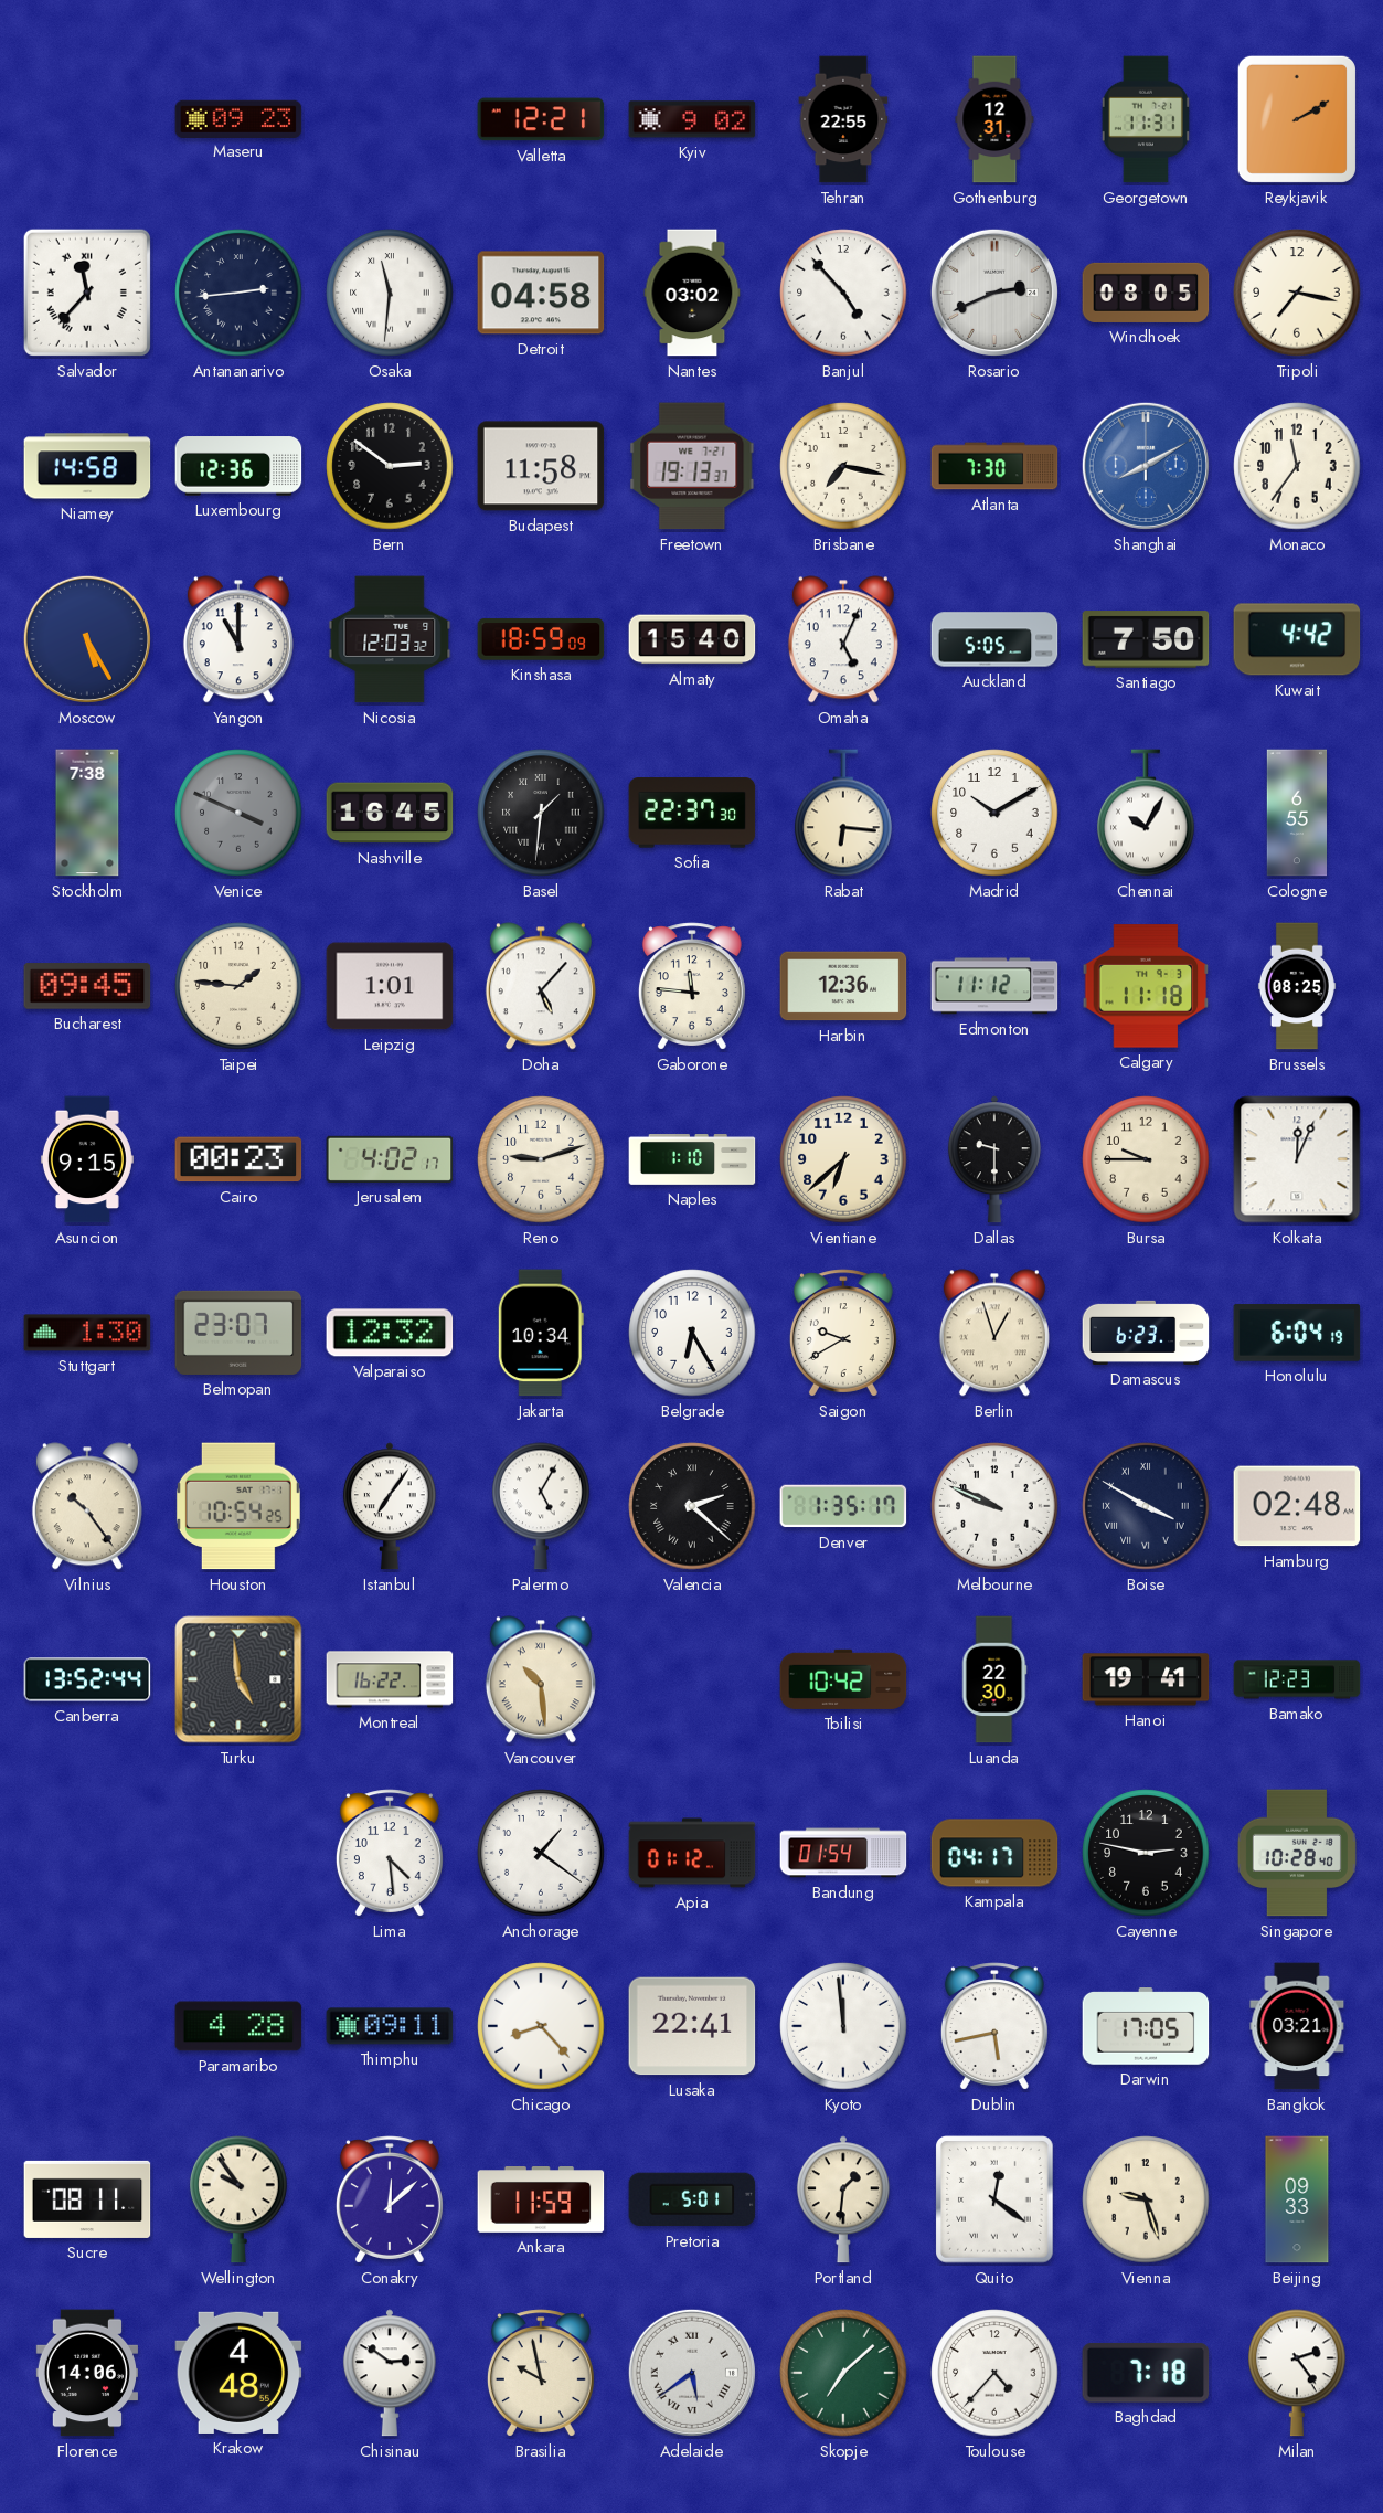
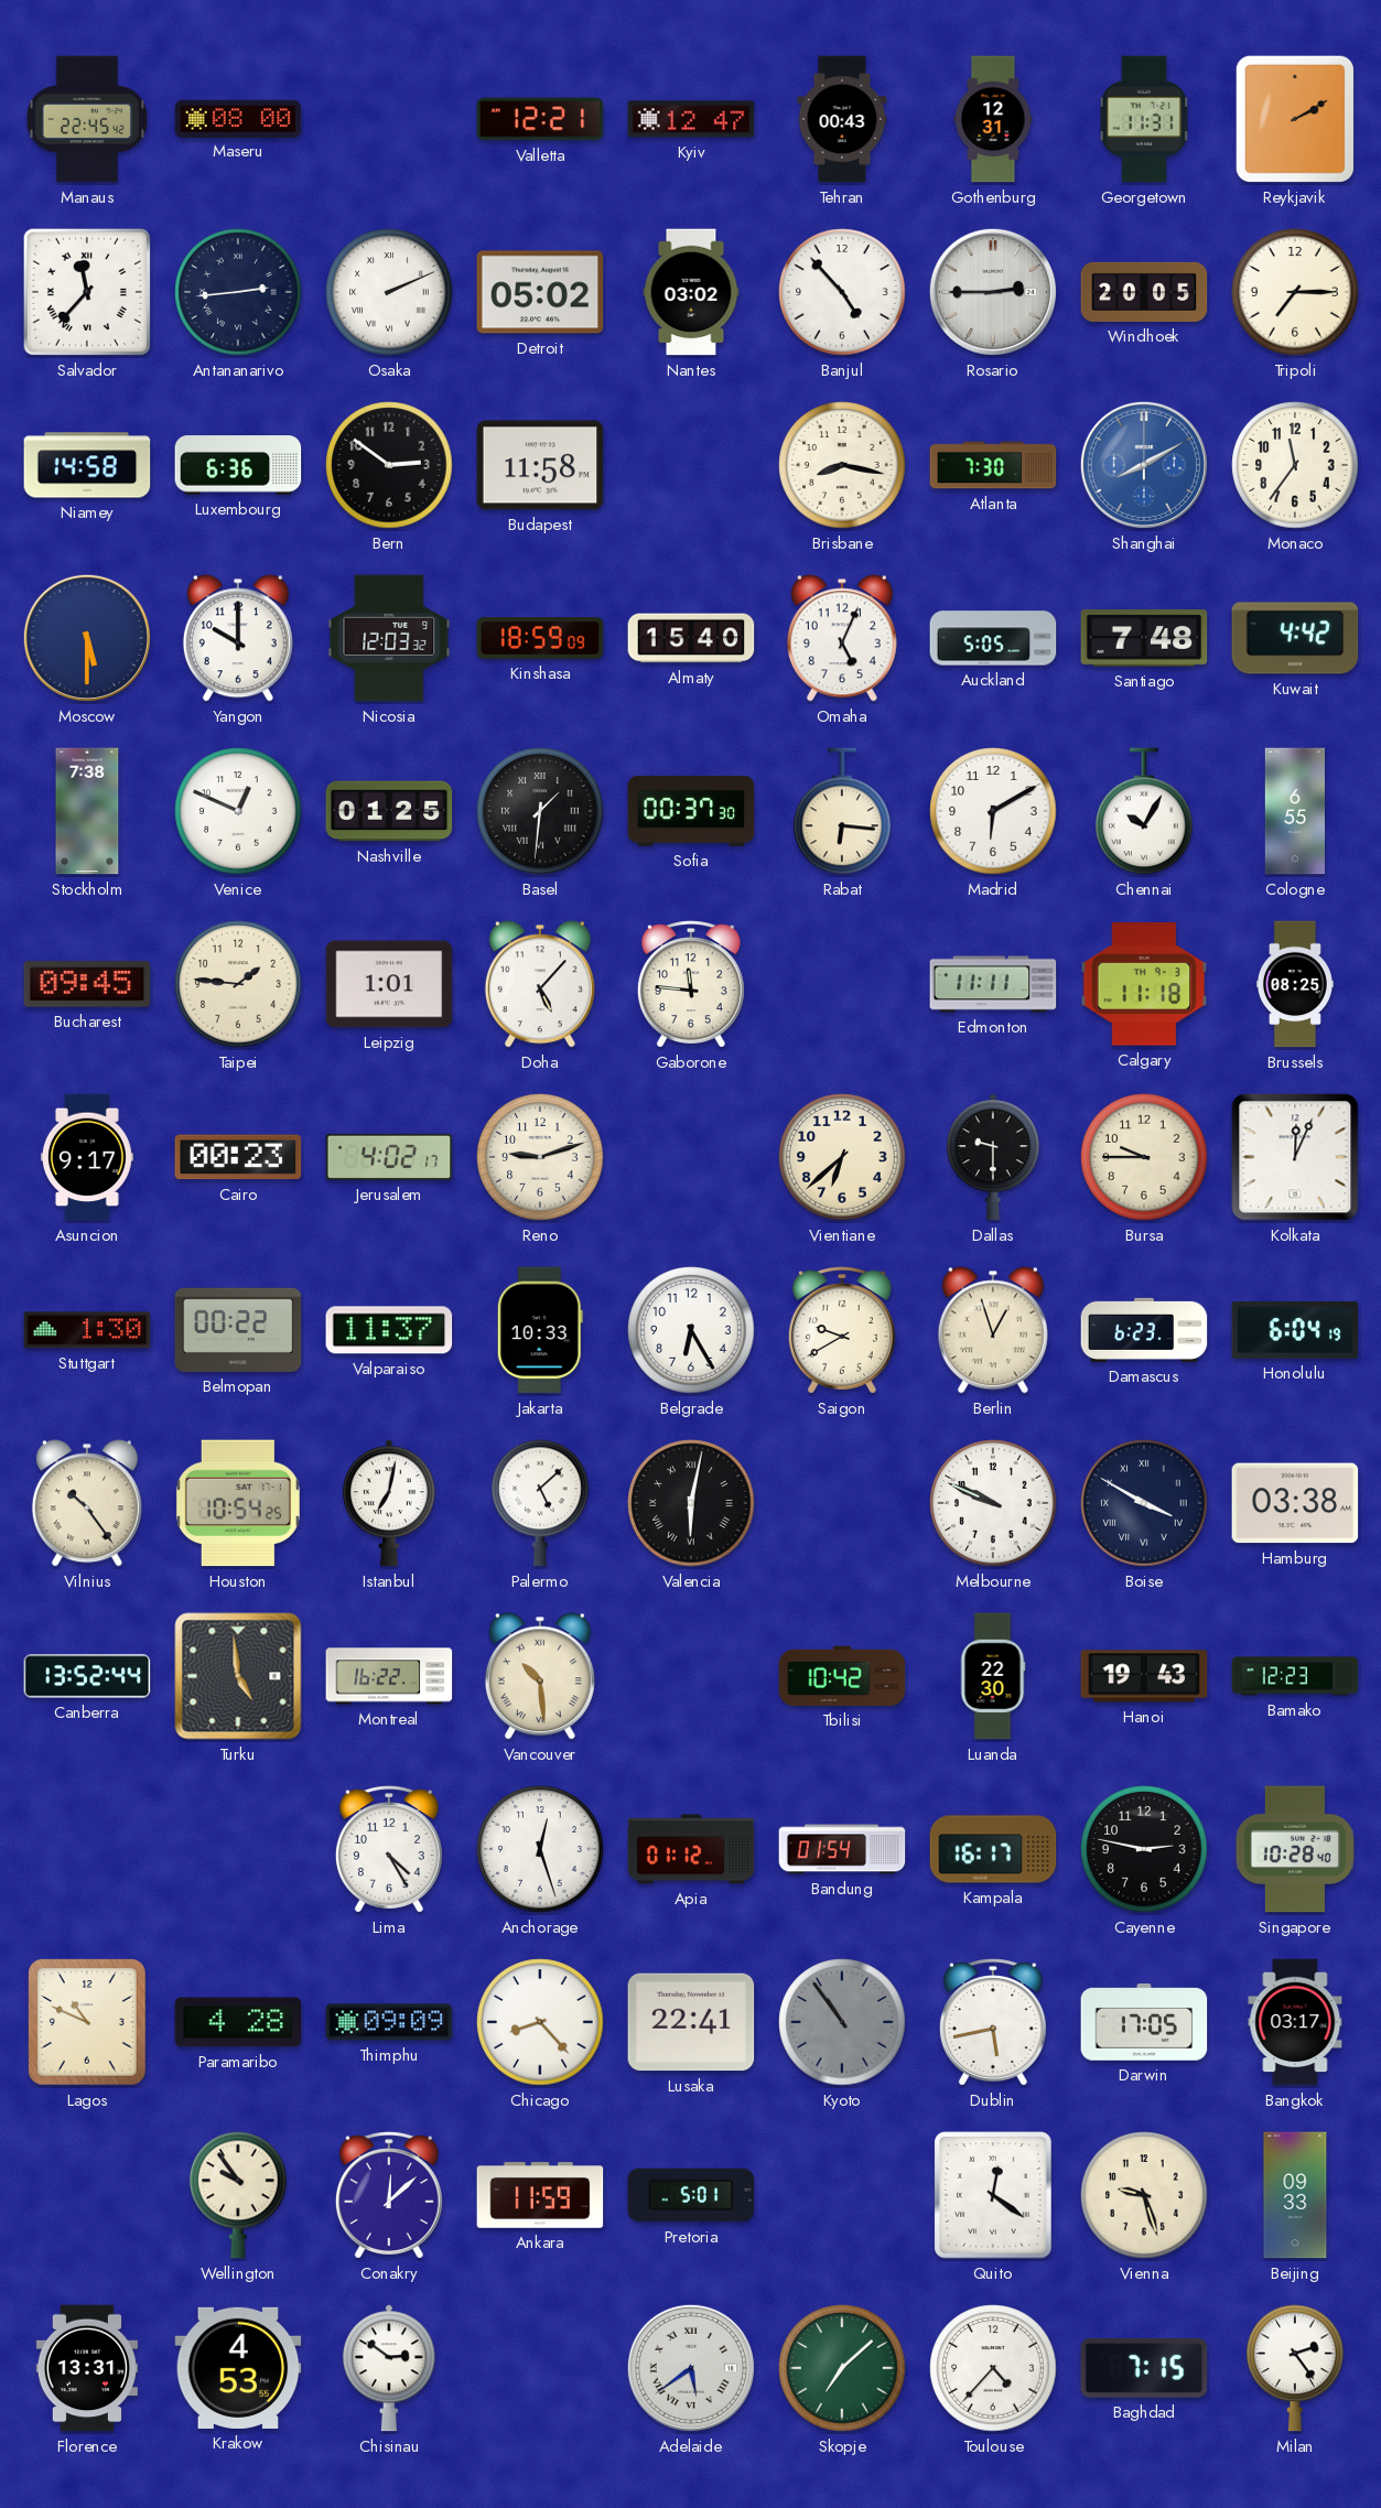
Manaus: none -> 22:45
Maseru: 09:23 -> 08:00
Kyiv: 9:02 -> 12:47
Tehran: 22:55 -> 00:43
Osaka: 11:31 -> 2:11
Detroit: 04:58 -> 05:02
Rosario: 2:41 -> 2:45
Windhoek: 08:05 -> 20:05
Tripoli: 7:17 -> 7:15
Luxembourg: 12:36 -> 6:36
Freetown: 19:13 -> none
Brisbane: 7:17 -> 8:17
Moscow: 5:25 -> 5:30
Yangon: 11:00 -> 10:00
Santiago: 7:50 -> 7:48
Venice: 3:49 -> 12:49
Venice dial: grey -> white
Nashville: 16:45 -> 01:25
Sofia: 22:37 -> 00:37
Madrid: 10:10 -> 6:10
Harbin: 12:36 -> none
Edmonton: 11:12 -> 11:11
Asuncion: 9:15 -> 9:17
Naples: 1:10 -> none
Belmopan: 23:07 -> 00:22
Valparaiso: 12:32 -> 11:37
Jakarta: 10:34 -> 10:33
Istanbul: 7:06 -> 7:02
Palermo: 5:05 -> 5:08
Valencia: 2:22 -> 6:02
Denver: 1:35 -> none
Hamburg: 02:48 -> 03:38
Hanoi: 19:41 -> 19:43
Lima: 4:29 -> 4:25
Anchorage: 1:21 -> 12:27
Kampala: 04:17 -> 16:17
Lagos: none -> 10:49
Thimphu: 09:11 -> 09:09
Kyoto: 11:59 -> 10:54
Kyoto dial: white -> grey
Bangkok: 03:21 -> 03:17
Sucre: 08:11 -> none
Portland: 1:31 -> none
Florence: 14:06 -> 13:31
Krakow: 4:48 -> 4:53
Brasilia: 9:58 -> none
Baghdad: 7:18 -> 7:15
